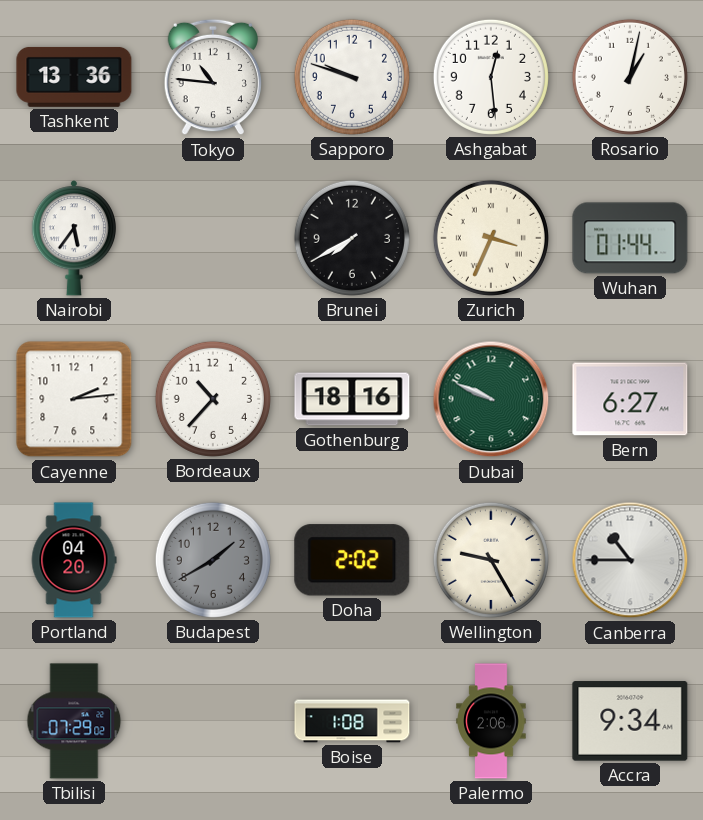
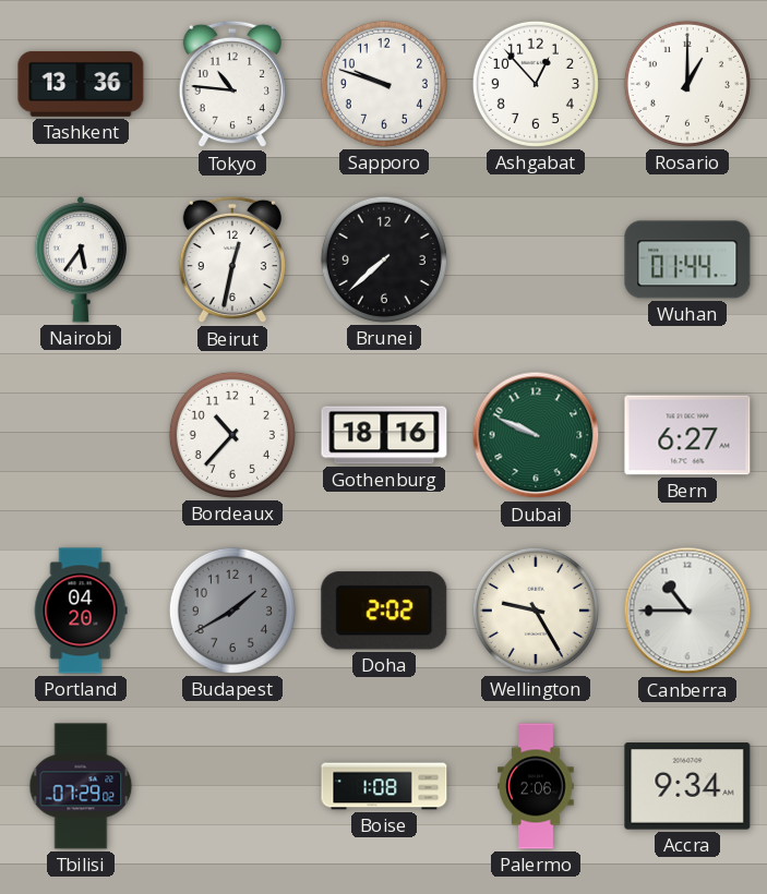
Ashgabat: 12:29 -> 12:53
Rosario: 1:02 -> 1:00
Beirut: none -> 12:32
Brunei: 7:40 -> 7:38
Zurich: 3:34 -> none
Cayenne: 2:14 -> none
